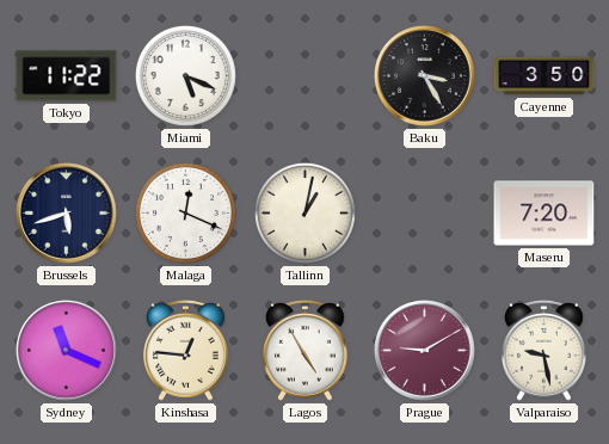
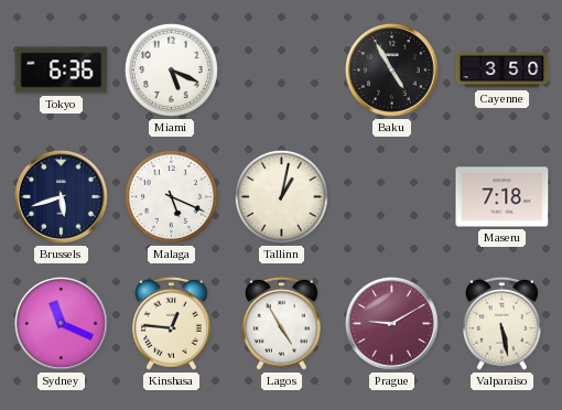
Tokyo: 11:22 -> 6:36
Baku: 3:25 -> 4:55
Malaga: 12:19 -> 5:19
Maseru: 7:20 -> 7:18
Valparaiso: 9:28 -> 5:28
